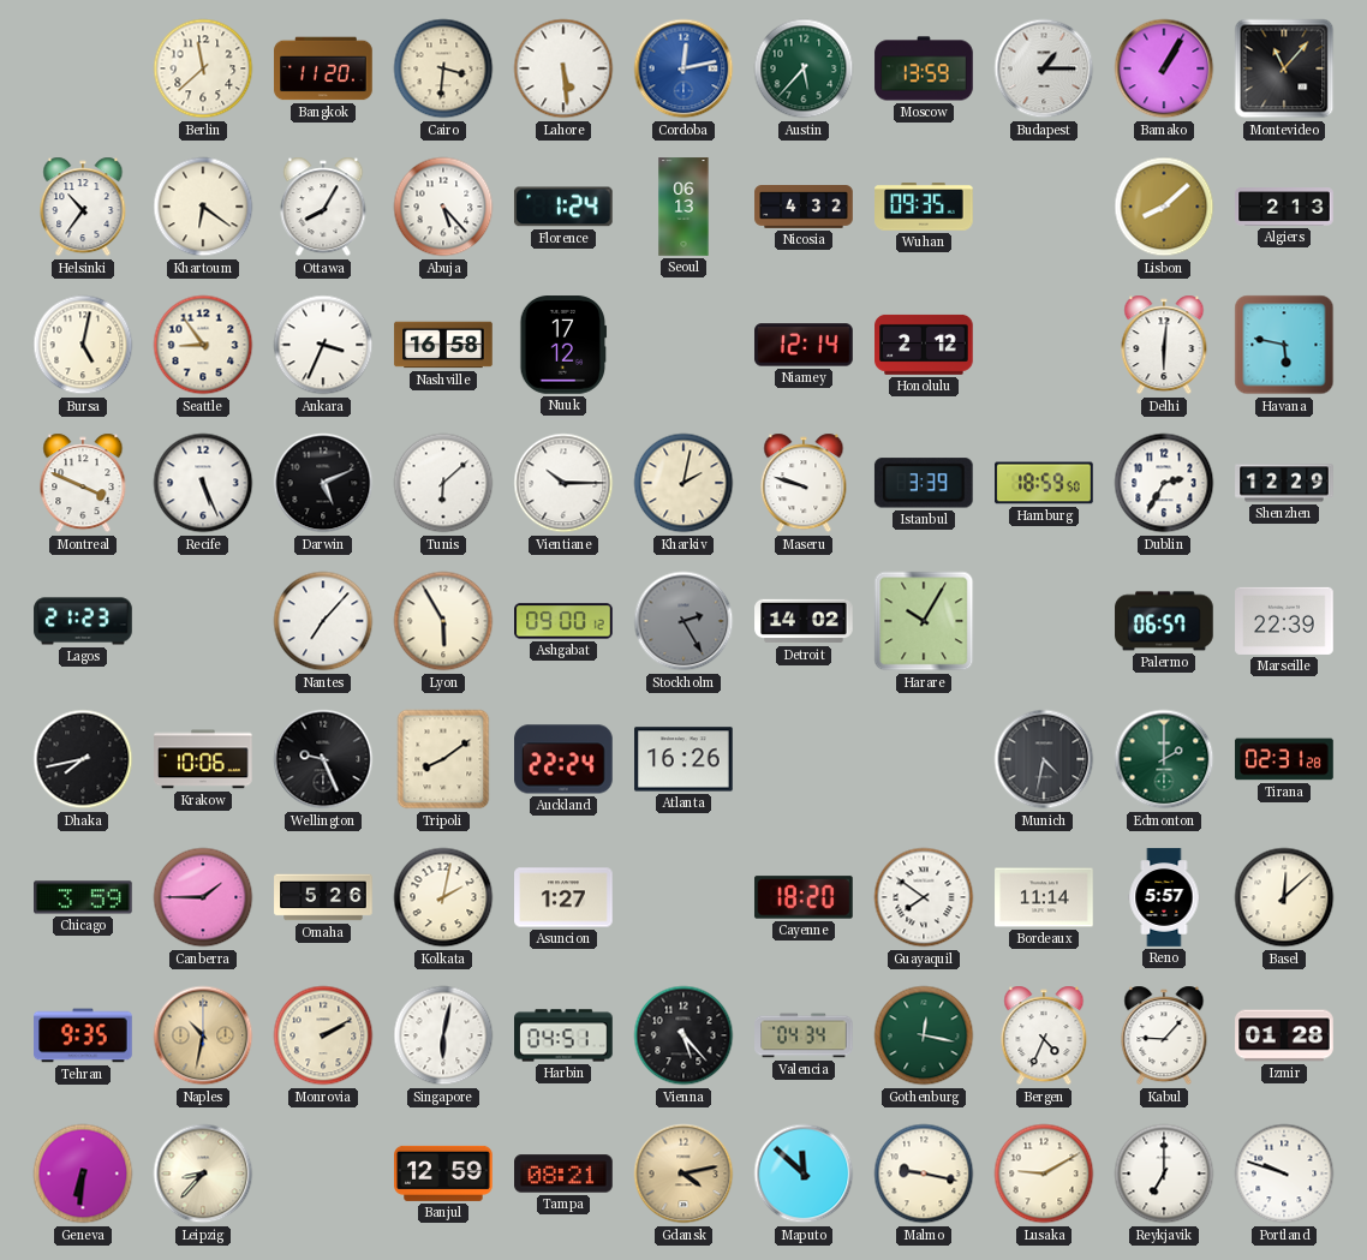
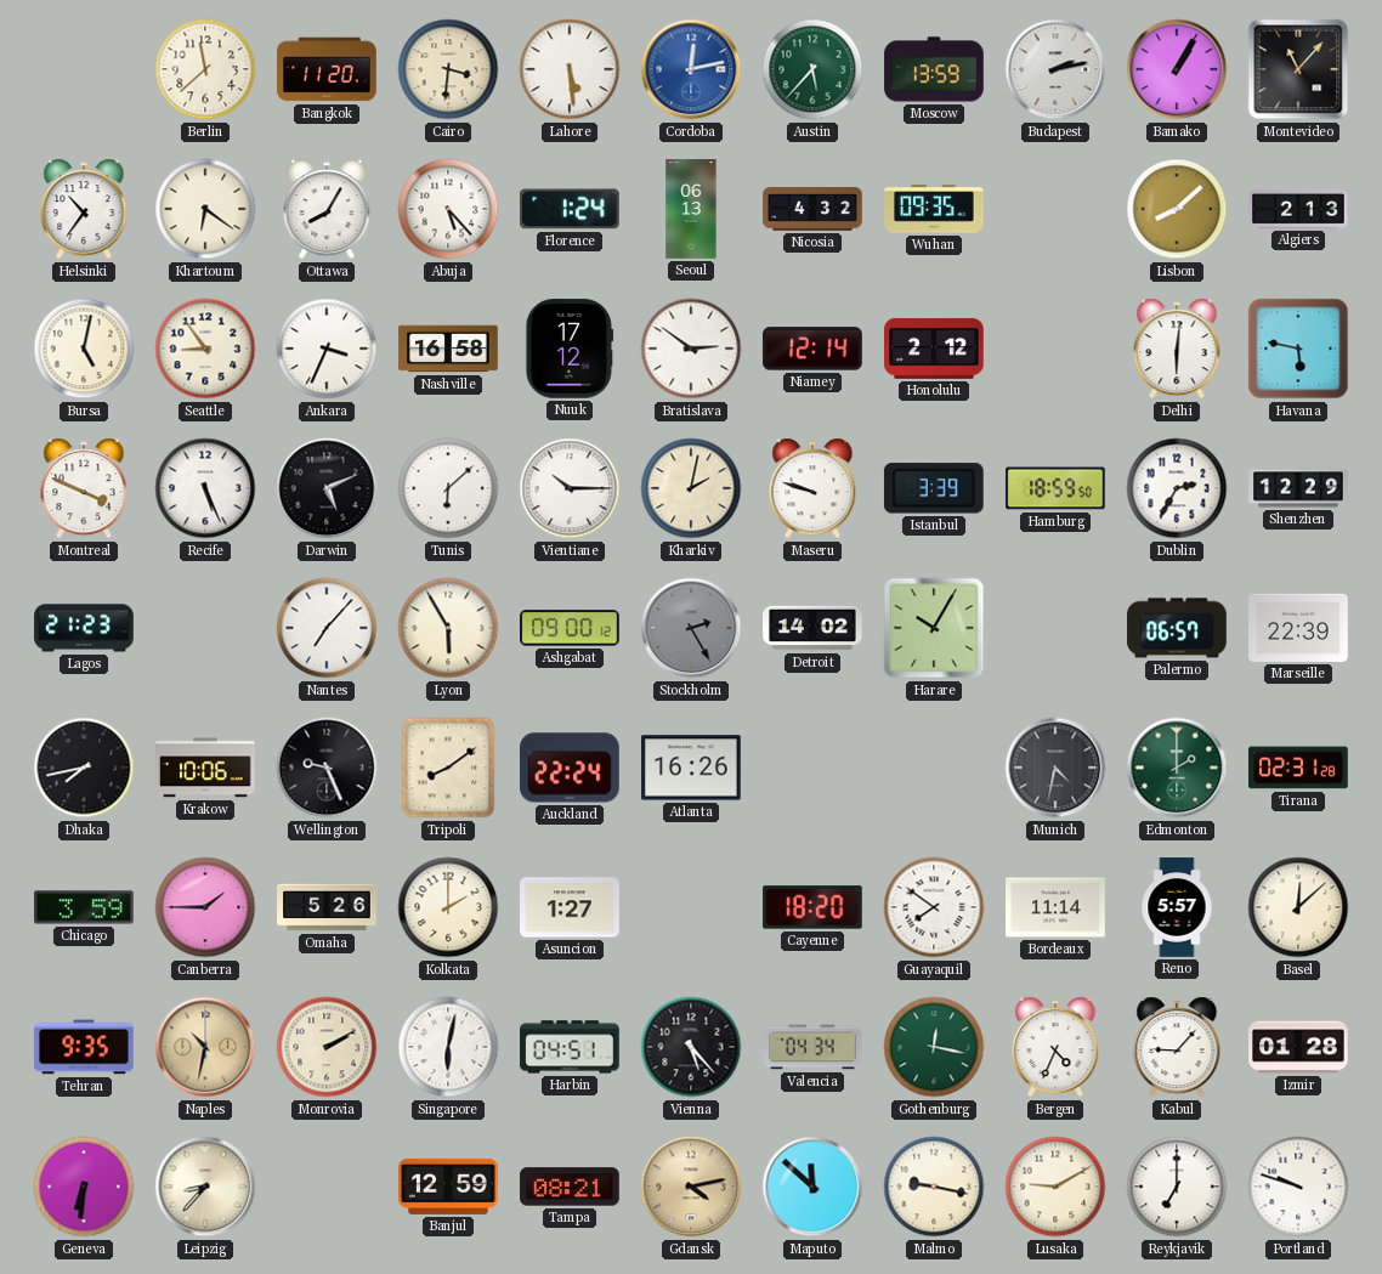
Budapest: 1:15 -> 2:13
Bratislava: none -> 2:51
Kolkata: 2:02 -> 2:00
